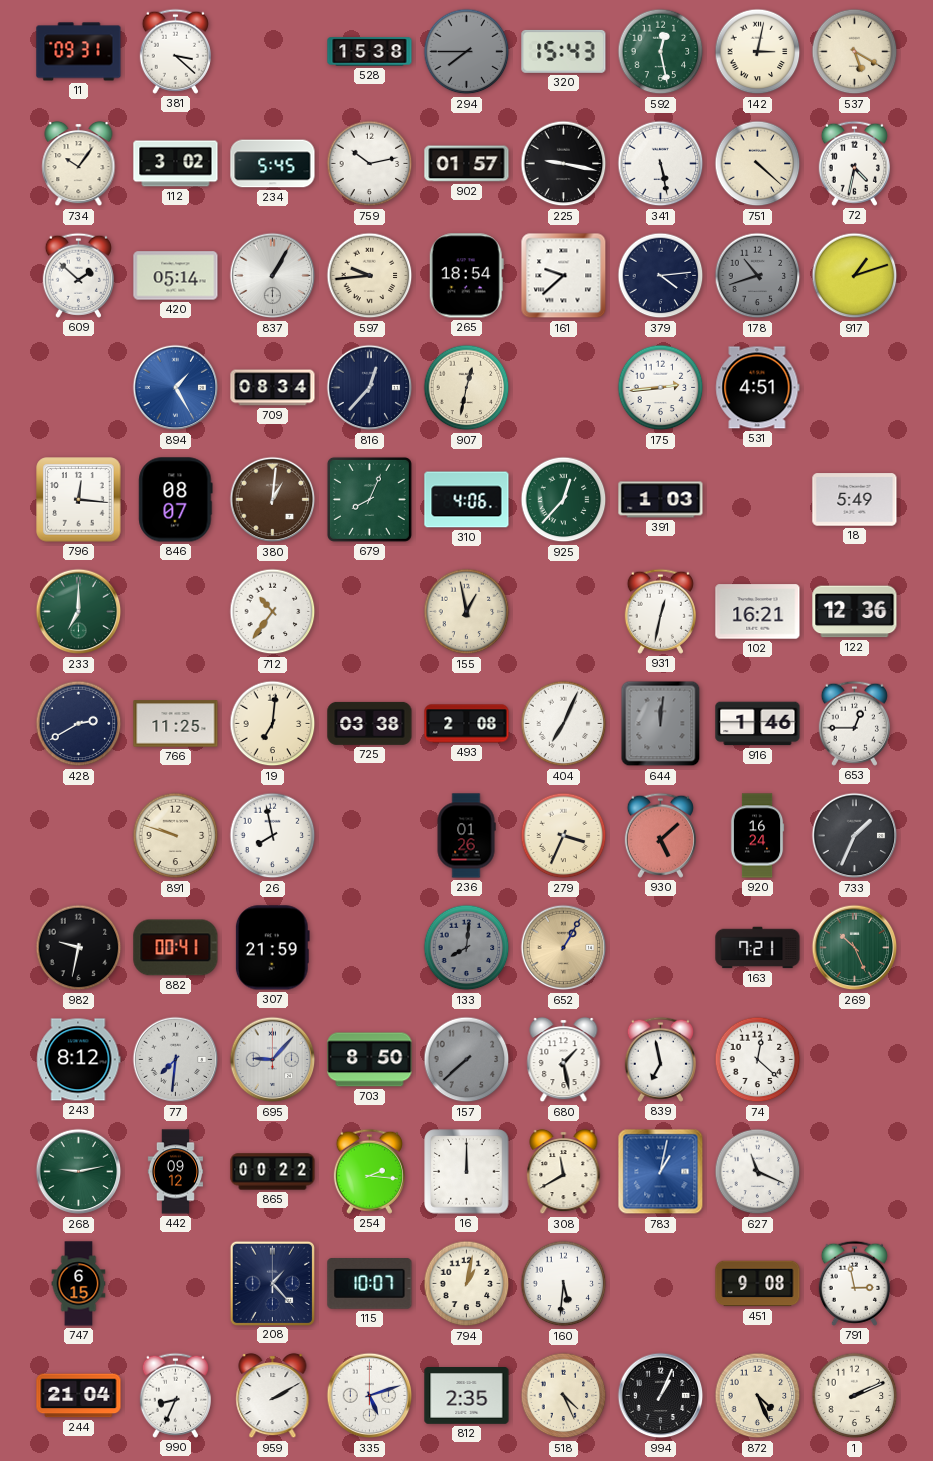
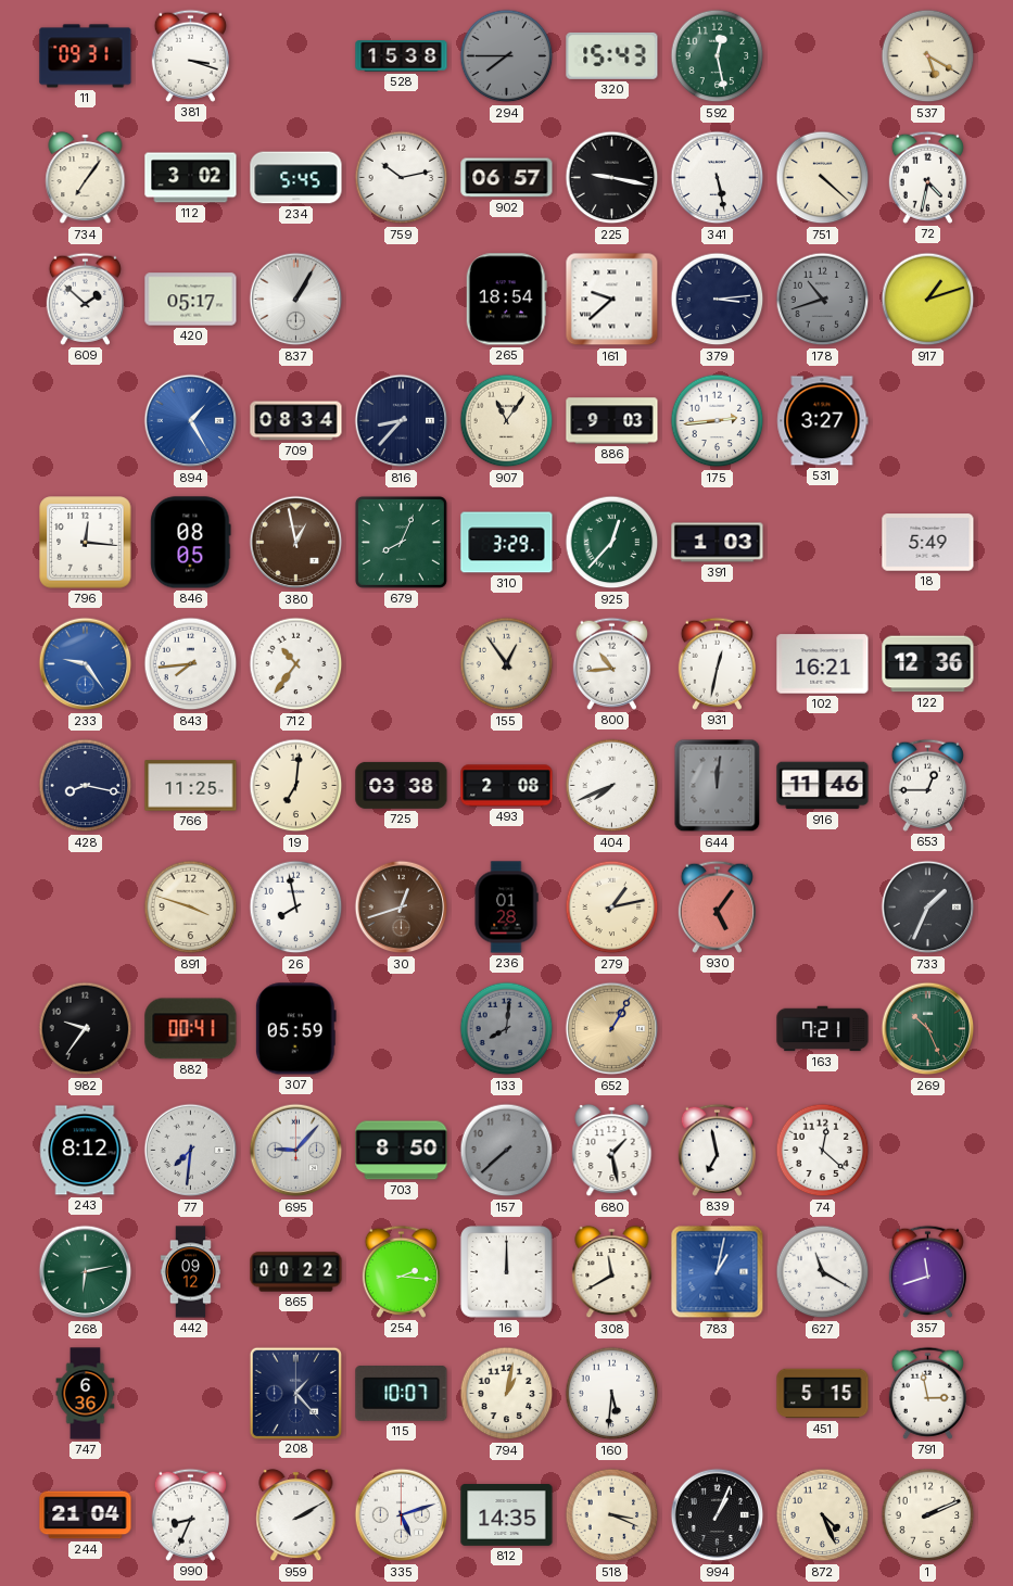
381: 3:22 -> 3:18
142: 3:02 -> none
734: 10:06 -> 7:06
902: 01:57 -> 06:57
420: 05:14 -> 05:17
597: 9:44 -> none
379: 4:14 -> 3:14
816: 12:37 -> 8:37
907: 12:32 -> 11:06
886: none -> 9:03
531: 4:51 -> 3:27
846: 08:07 -> 08:05
380: 1:01 -> 12:58
310: 4:06 -> 3:29
233: 7:00 -> 9:24
233 dial: green -> blue
843: none -> 7:44
155: 12:58 -> 12:54
800: none -> 10:44
428: 2:40 -> 8:17
404: 7:04 -> 7:41
916: 1:46 -> 11:46
891: 9:48 -> 3:48
30: none -> 12:42
236: 01:26 -> 01:28
279: 3:34 -> 1:13
930: 5:08 -> 5:06
920: 16:24 -> none
982: 9:32 -> 9:36
307: 21:59 -> 05:59
268: 9:13 -> 6:13
627: 11:19 -> 11:20
357: none -> 11:42
747: 6:15 -> 6:36
451: 9:08 -> 5:15
812: 2:35 -> 14:35
518: 4:26 -> 3:19
